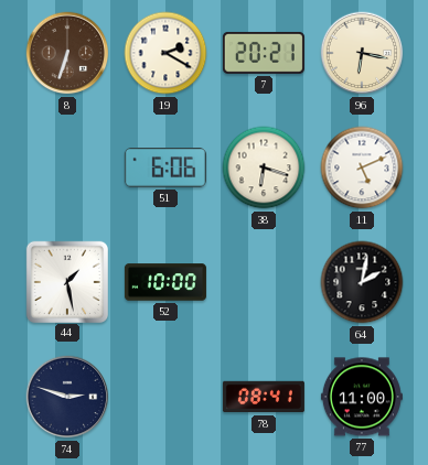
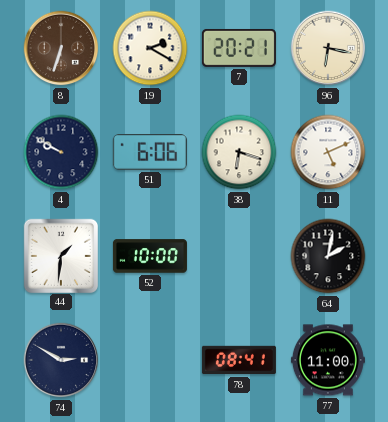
4: none -> 9:50
44: 1:28 -> 1:31
74: 2:48 -> 2:50
